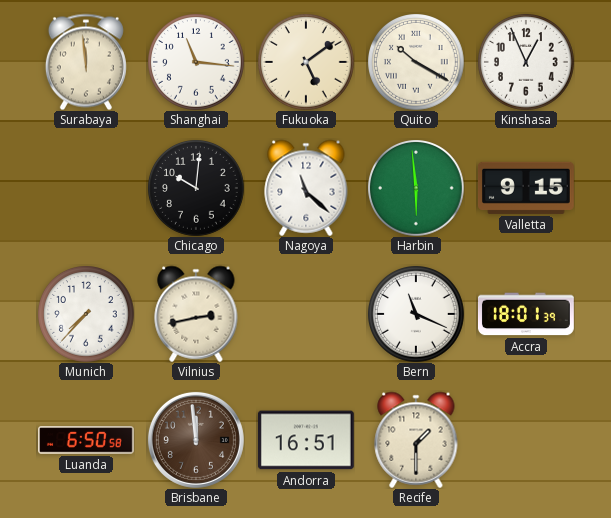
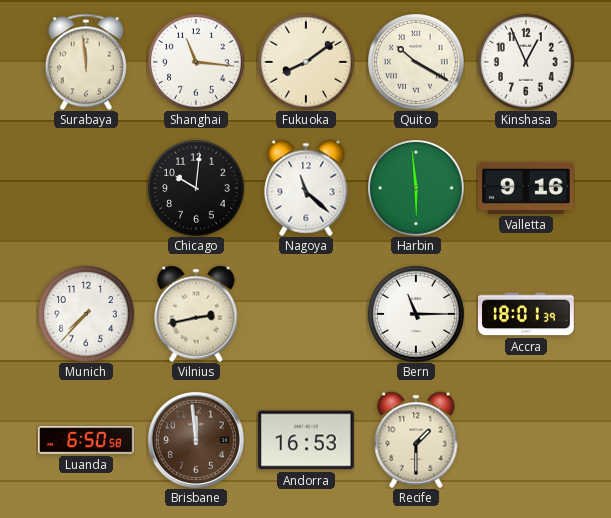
Fukuoka: 5:09 -> 8:09
Valletta: 9:15 -> 9:16
Bern: 11:19 -> 11:15
Andorra: 16:51 -> 16:53
